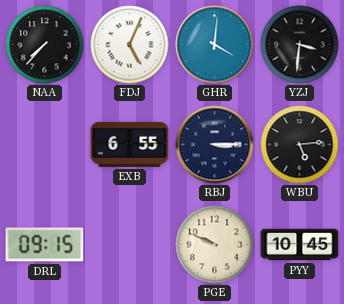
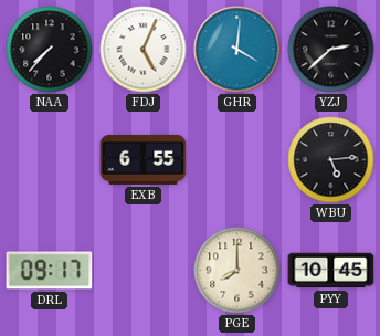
YZJ: 3:31 -> 2:38
RBJ: 3:15 -> none
DRL: 09:15 -> 09:17
PGE: 9:49 -> 8:00
